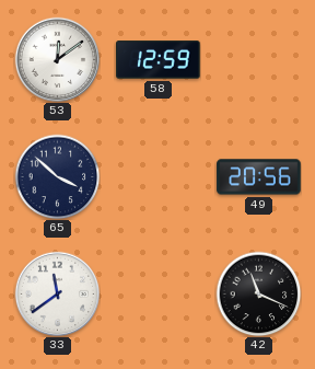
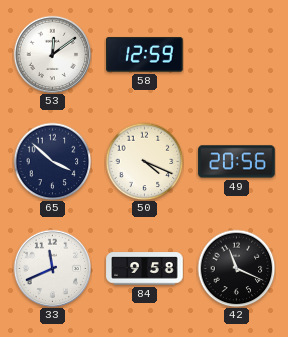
50: none -> 4:19
33: 11:39 -> 11:41
84: none -> 9:58
